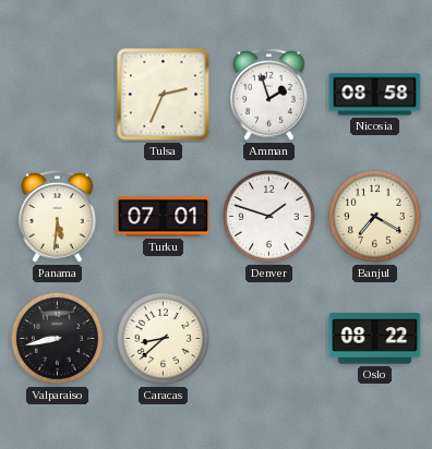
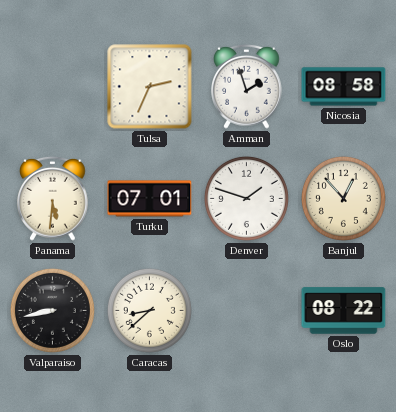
Banjul: 7:20 -> 12:53
